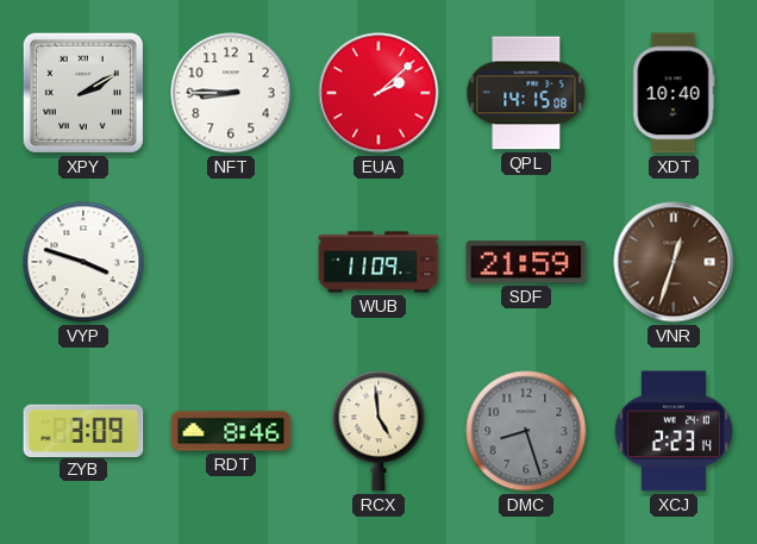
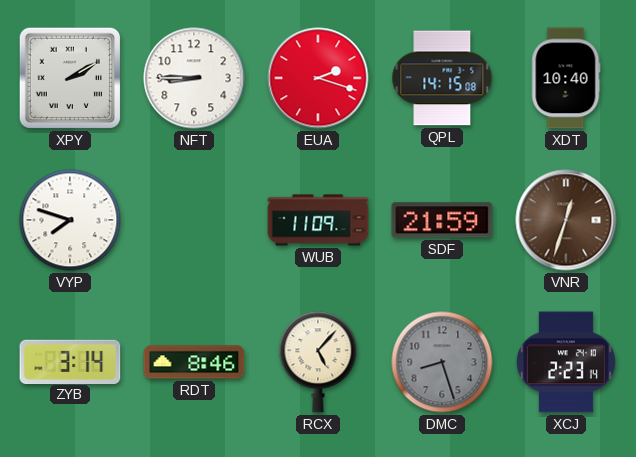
EUA: 2:08 -> 2:18
VYP: 3:48 -> 7:48
ZYB: 3:09 -> 3:14
RCX: 4:59 -> 5:07
